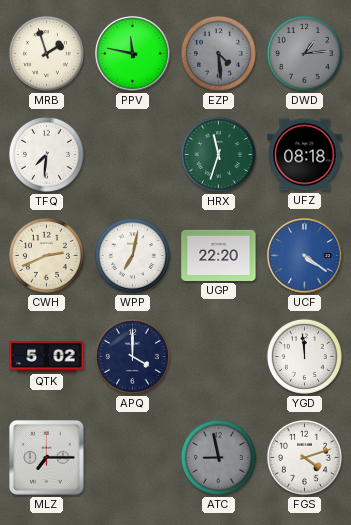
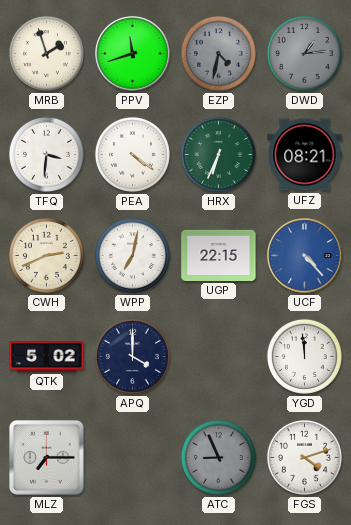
PPV: 11:47 -> 11:42
EZP: 4:29 -> 4:32
TFQ: 7:31 -> 3:31
PEA: none -> 4:21
HRX: 11:33 -> 6:34
UFZ: 08:18 -> 08:21
UGP: 22:20 -> 22:15
UCF: 4:21 -> 4:23
ATC: 8:58 -> 8:56
